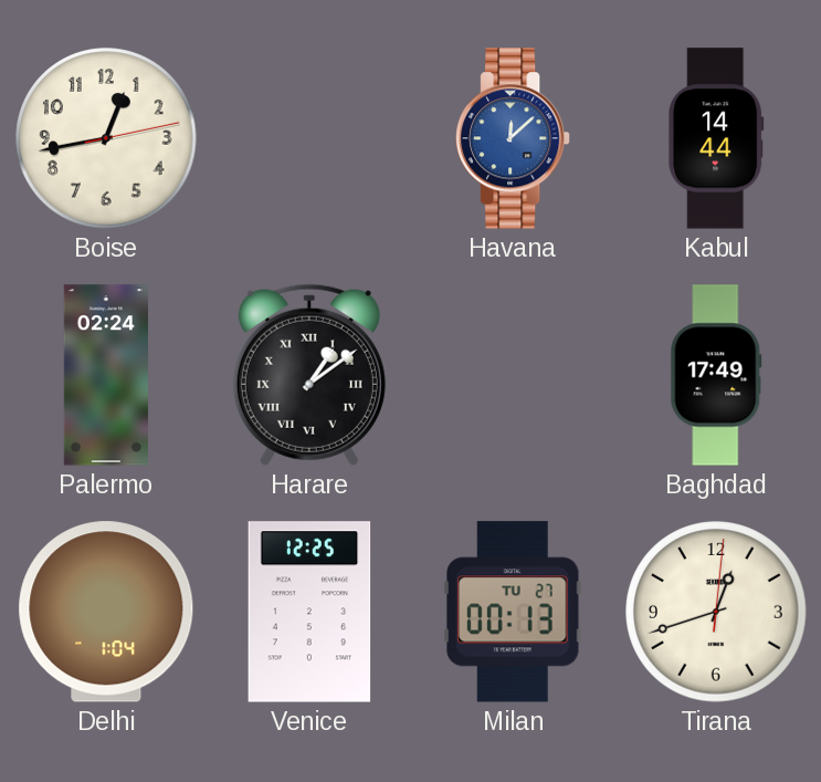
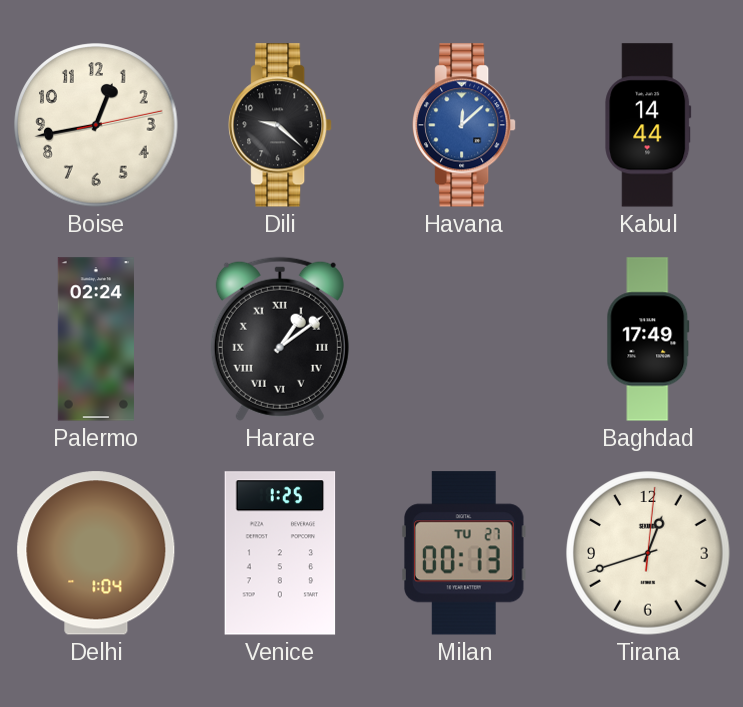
Dili: none -> 9:22
Venice: 12:25 -> 1:25
